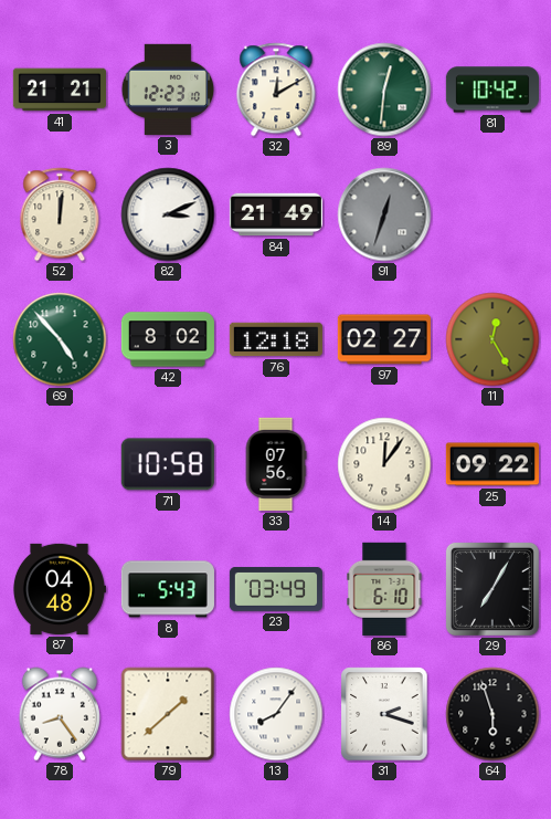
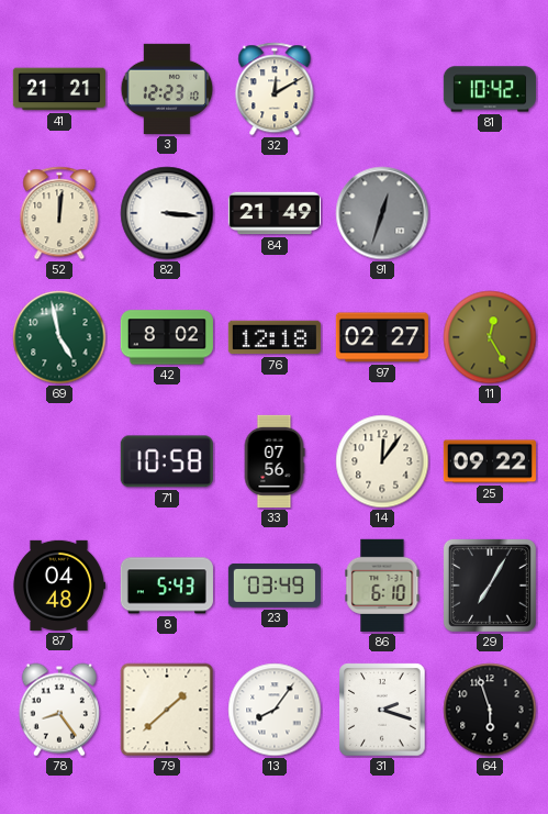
89: 12:31 -> none
82: 3:11 -> 3:16
69: 4:53 -> 4:58
